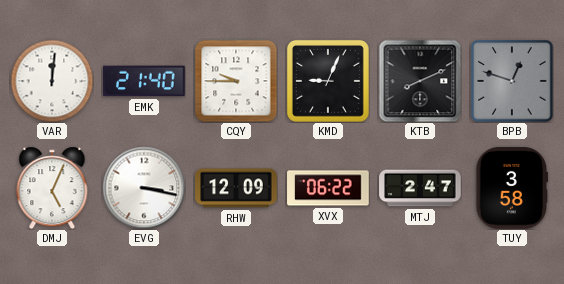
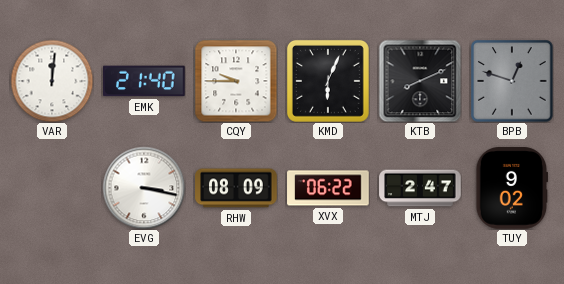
KMD: 9:04 -> 6:04
DMJ: 5:04 -> none
RHW: 12:09 -> 08:09
TUY: 3:58 -> 9:02
